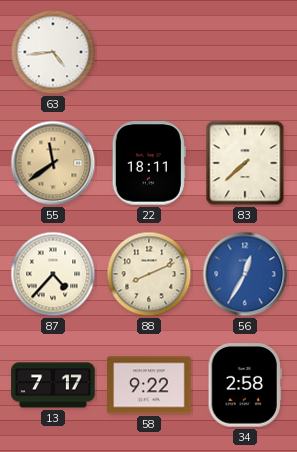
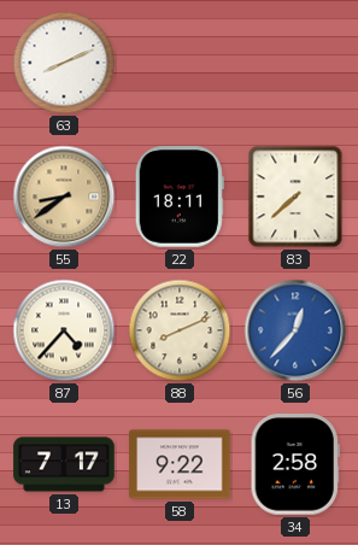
63: 4:44 -> 8:11
55: 11:39 -> 8:39
56: 12:35 -> 12:37
